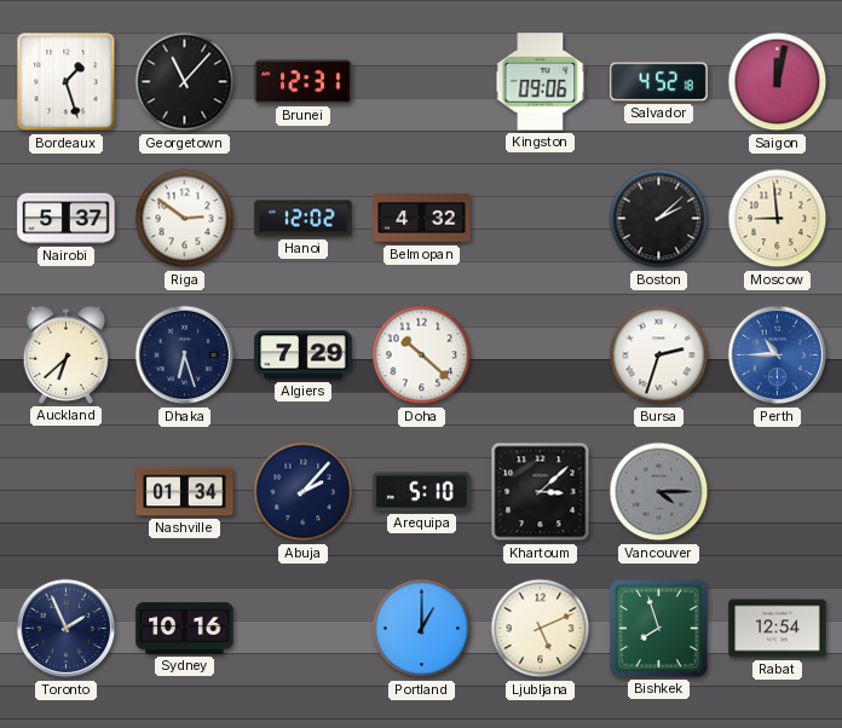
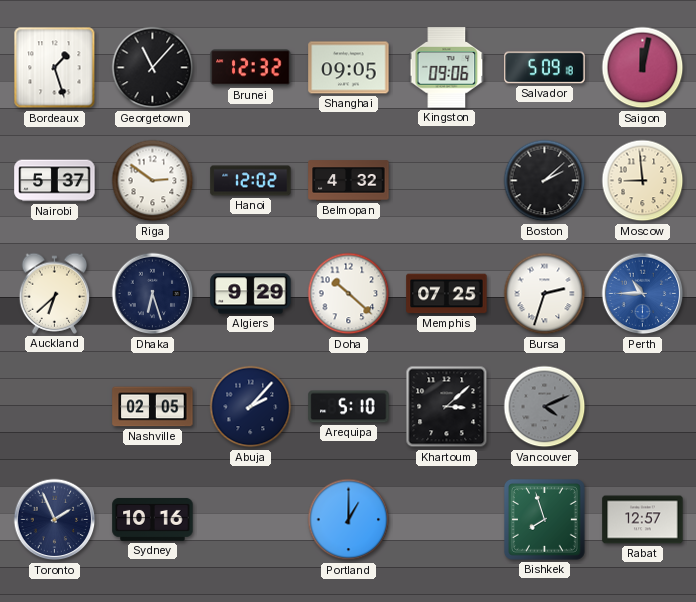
Brunei: 12:31 -> 12:32
Shanghai: none -> 09:05
Salvador: 4:52 -> 5:09
Algiers: 7:29 -> 9:29
Memphis: none -> 07:25
Nashville: 01:34 -> 02:05
Vancouver: 4:15 -> 4:11
Ljubljana: 5:11 -> none
Rabat: 12:54 -> 12:57
